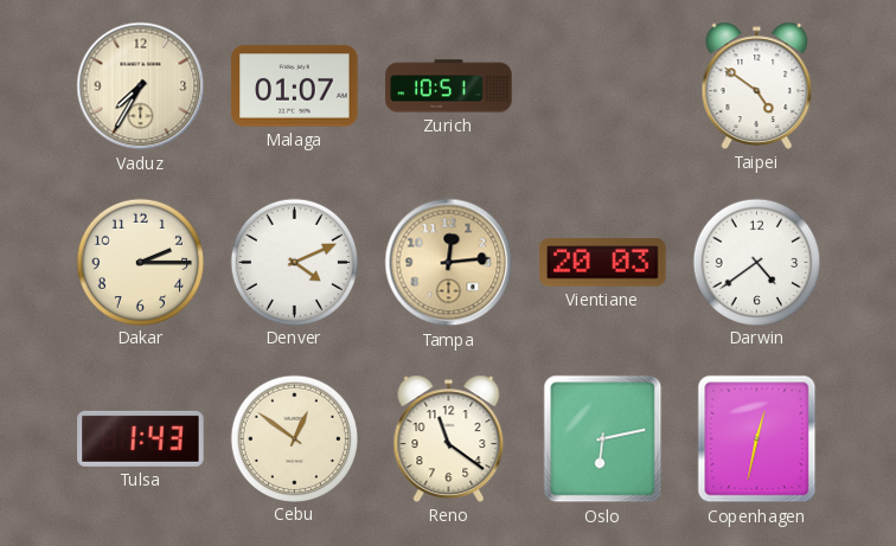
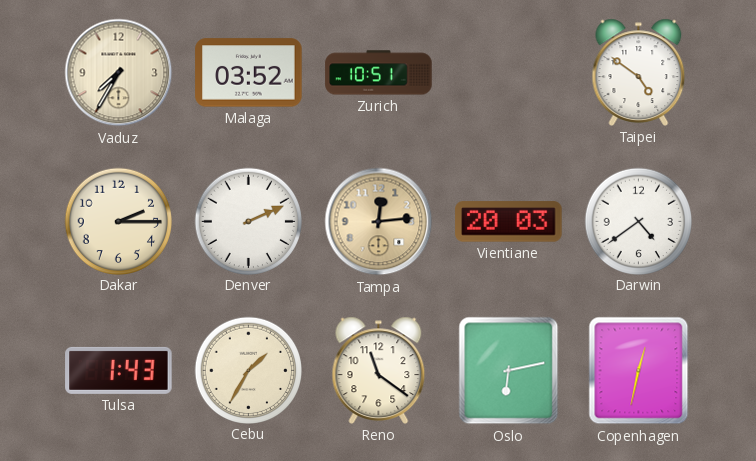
Malaga: 01:07 -> 03:52
Denver: 4:11 -> 2:11
Cebu: 12:51 -> 1:35
